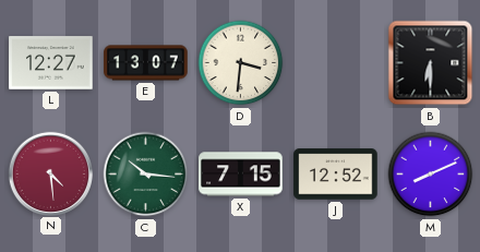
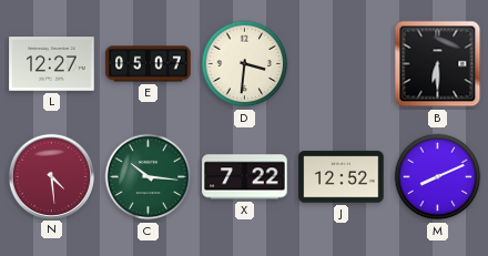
E: 13:07 -> 05:07
X: 7:15 -> 7:22
